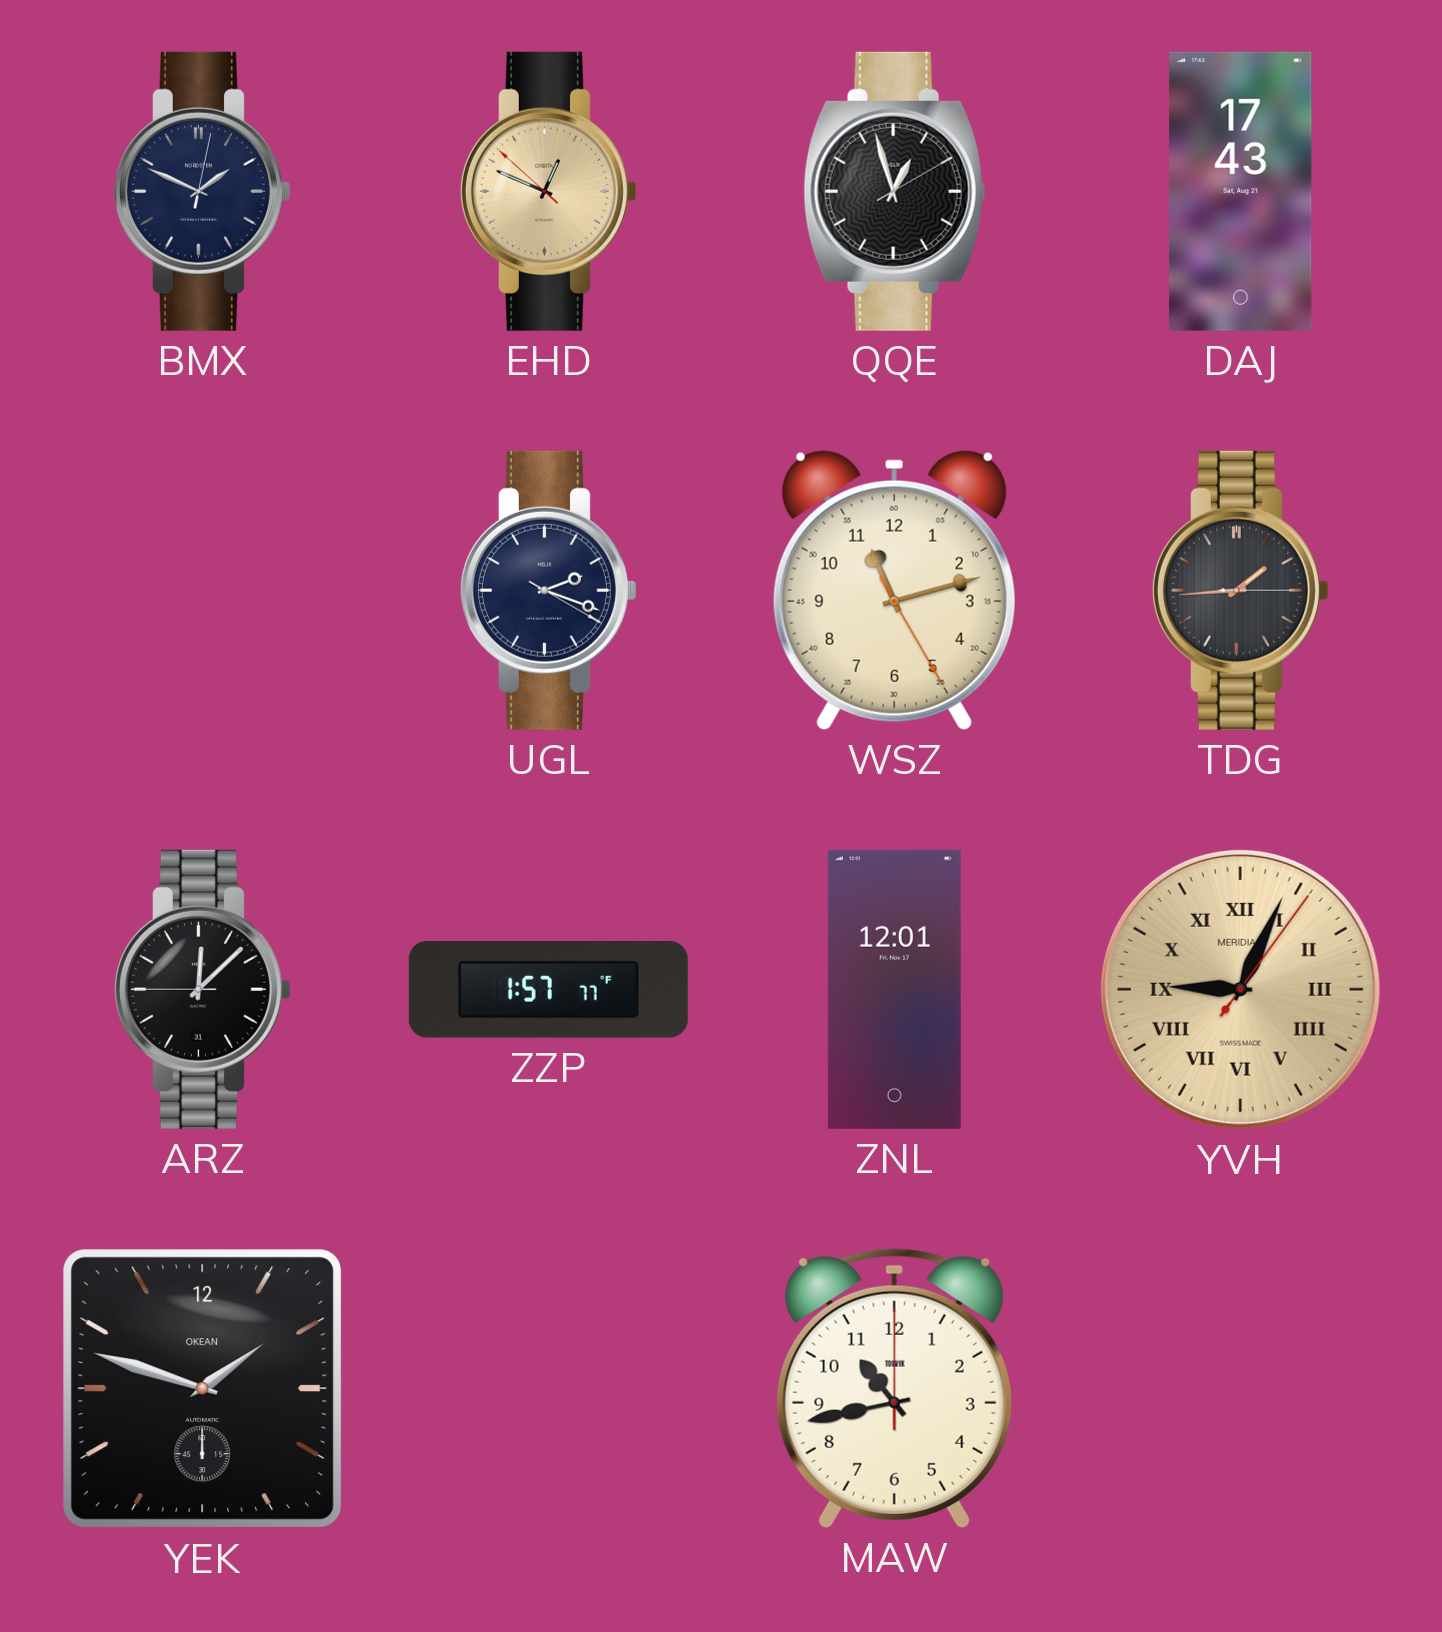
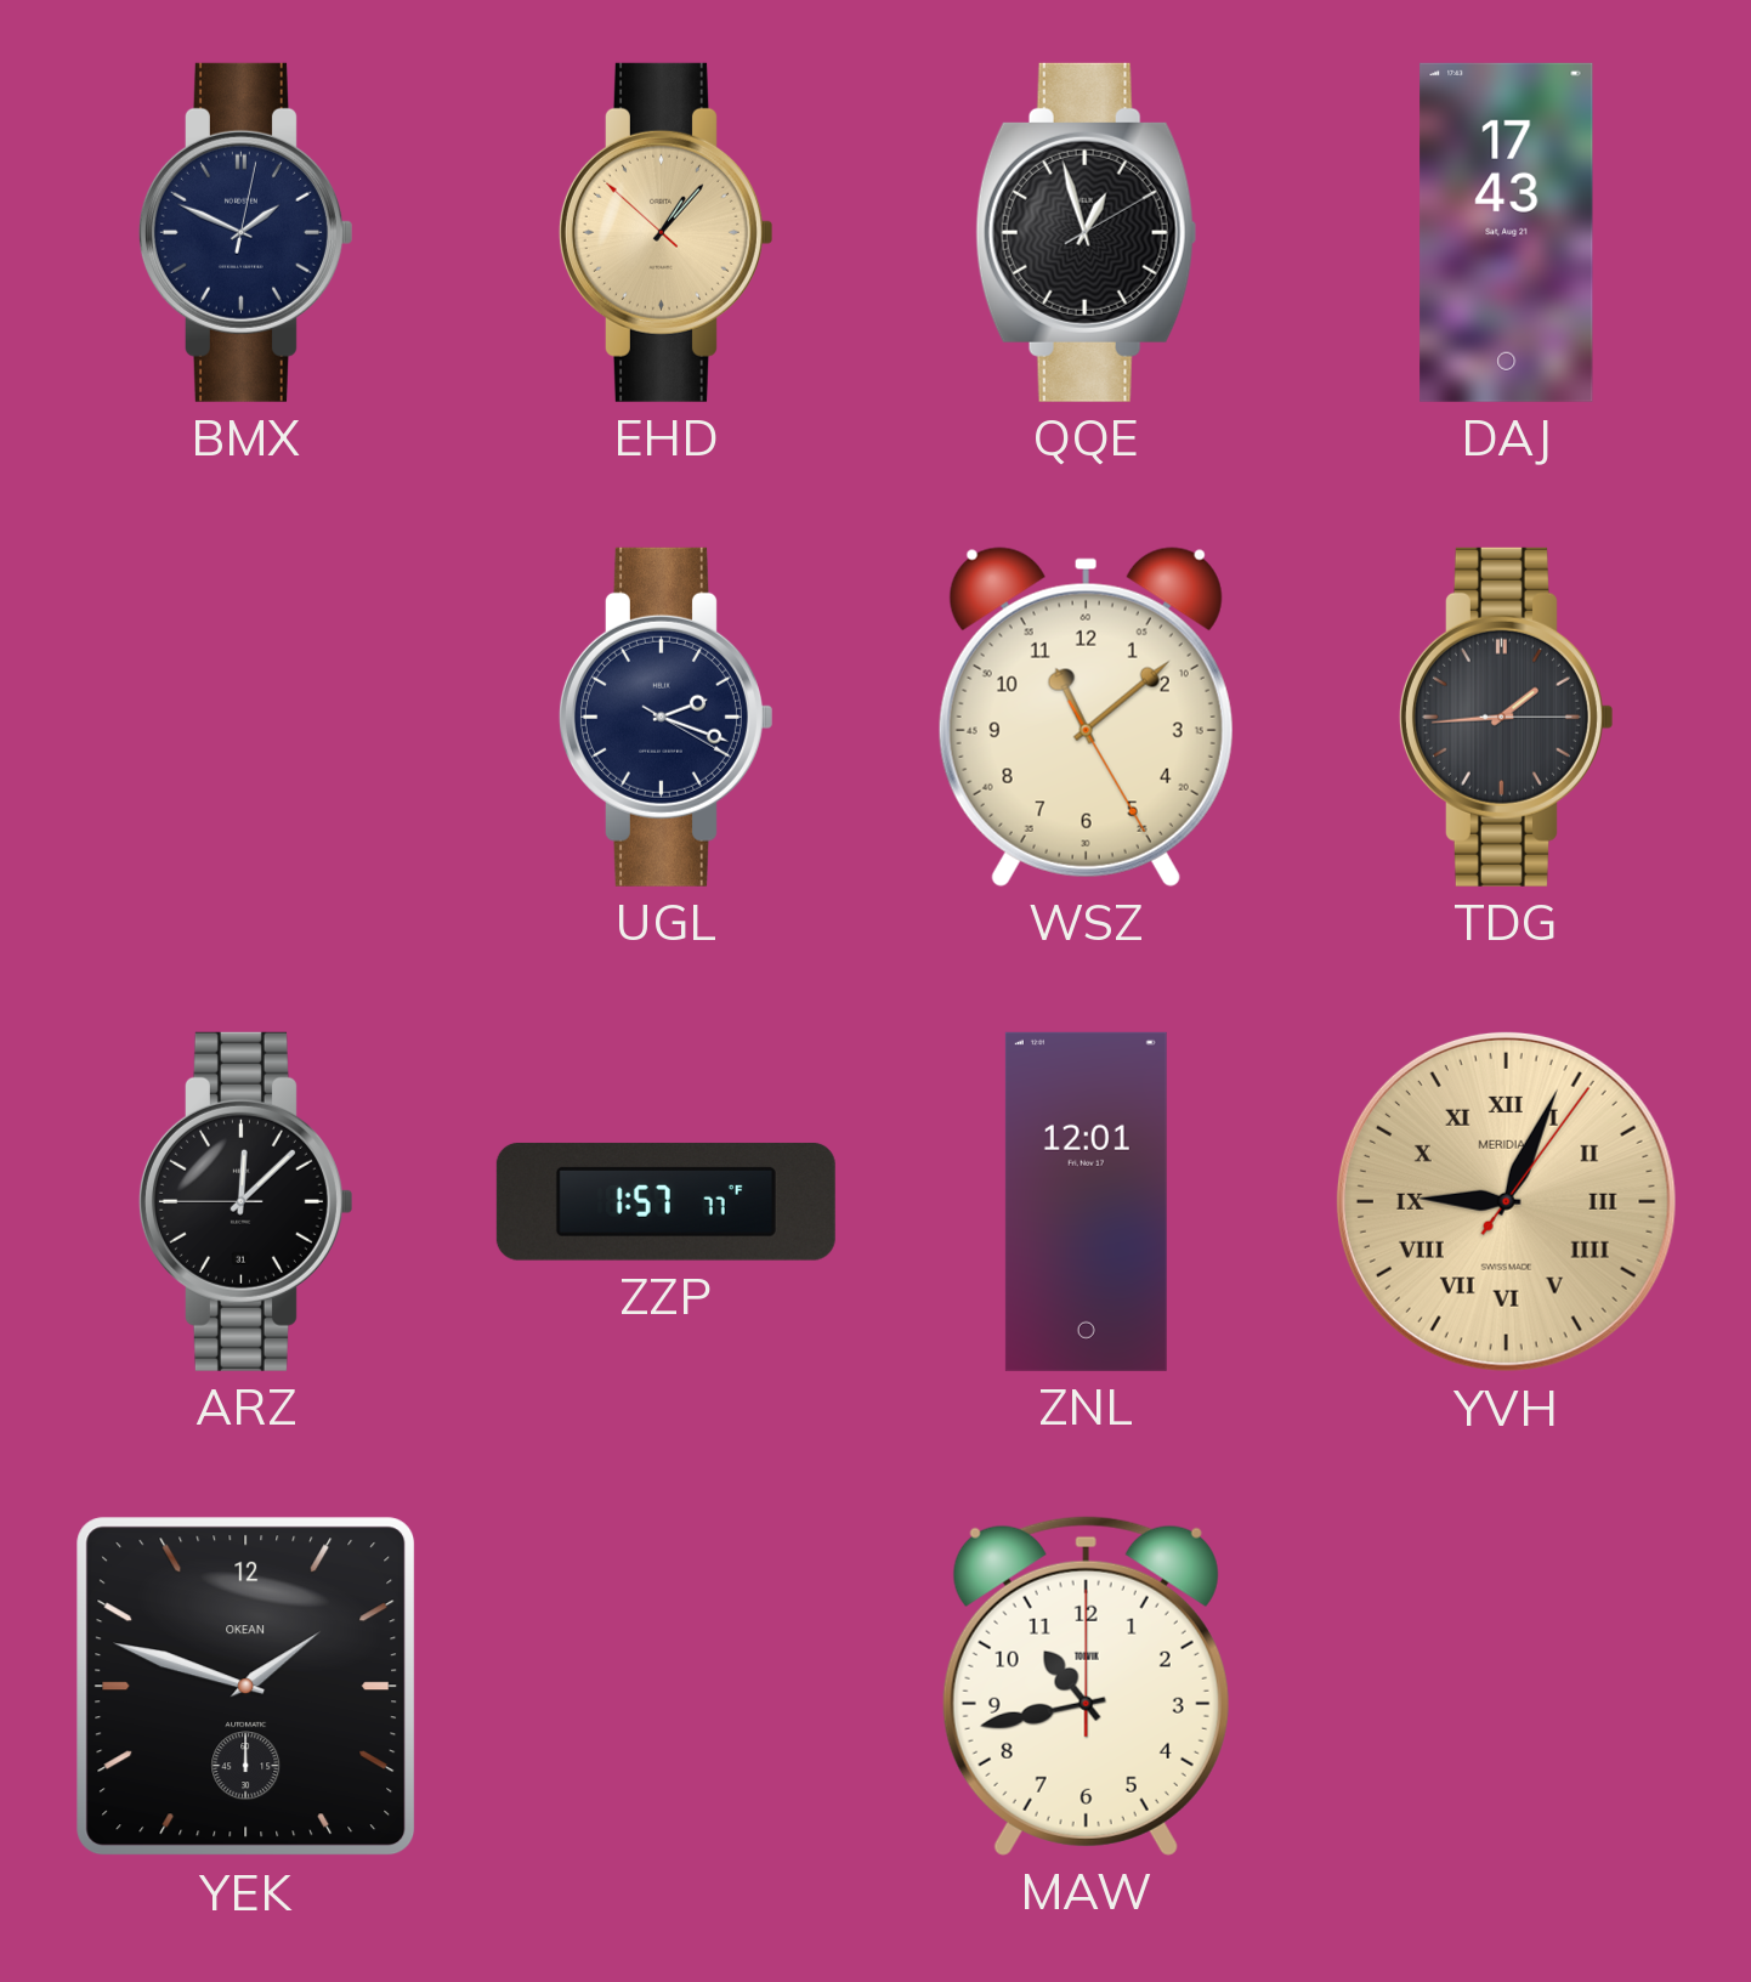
EHD: 12:48 -> 1:06
WSZ: 11:12 -> 11:08
